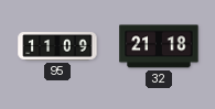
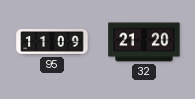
32: 21:18 -> 21:20
